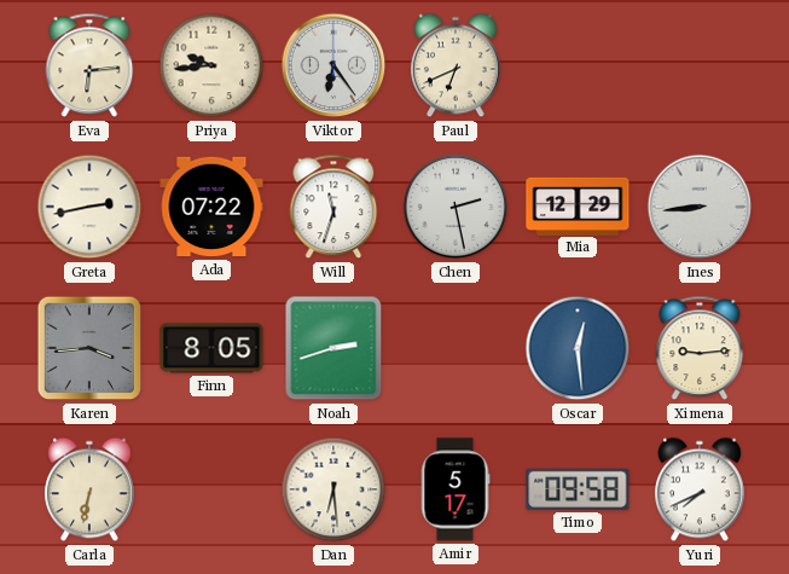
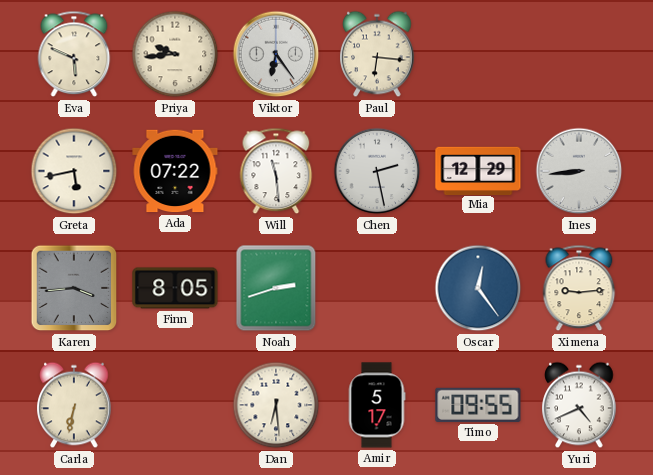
Eva: 6:14 -> 5:49
Paul: 6:41 -> 6:16
Greta: 2:43 -> 5:43
Will: 11:33 -> 11:29
Oscar: 12:29 -> 12:24
Timo: 09:58 -> 09:55
Yuri: 7:41 -> 4:41
